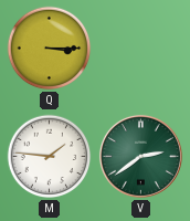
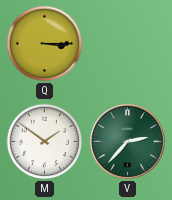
M: 1:46 -> 1:51
V: 2:39 -> 2:37
